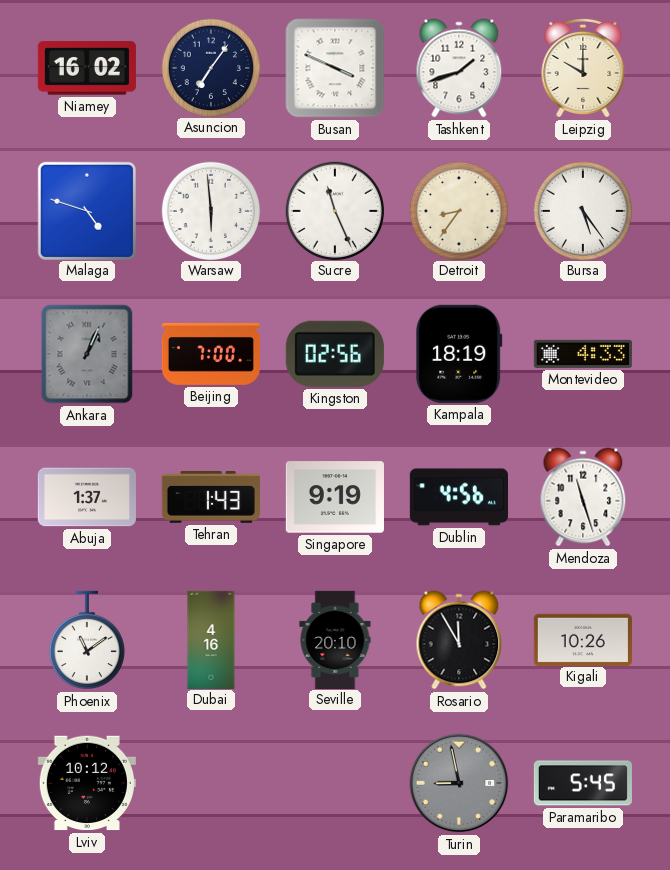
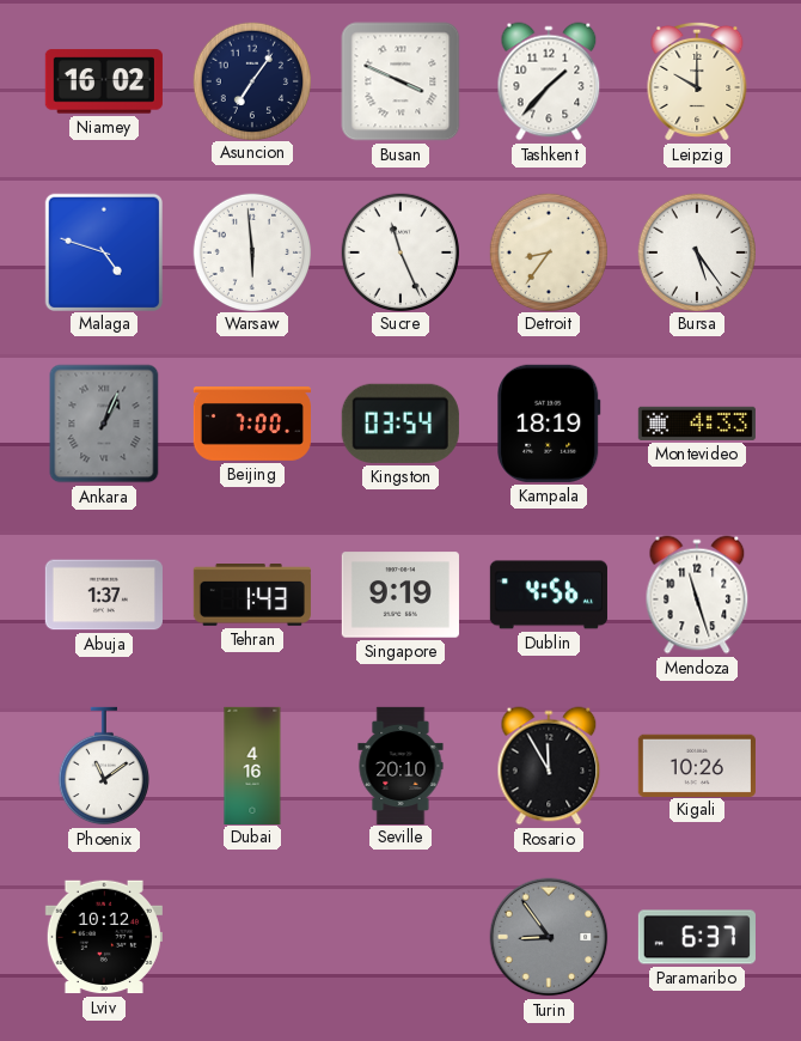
Tashkent: 1:42 -> 1:37
Kingston: 02:56 -> 03:54
Turin: 8:58 -> 8:54
Paramaribo: 5:45 -> 6:37
